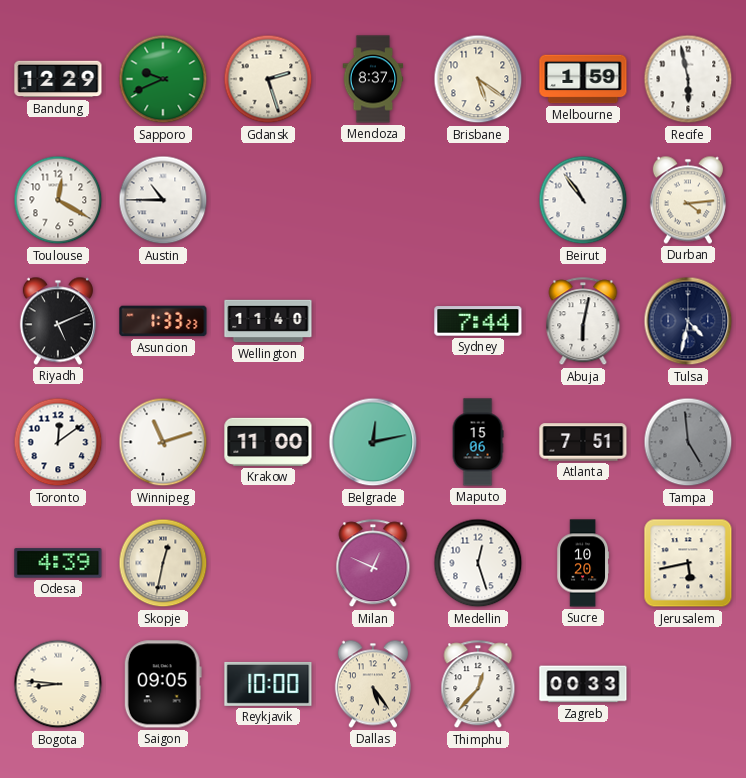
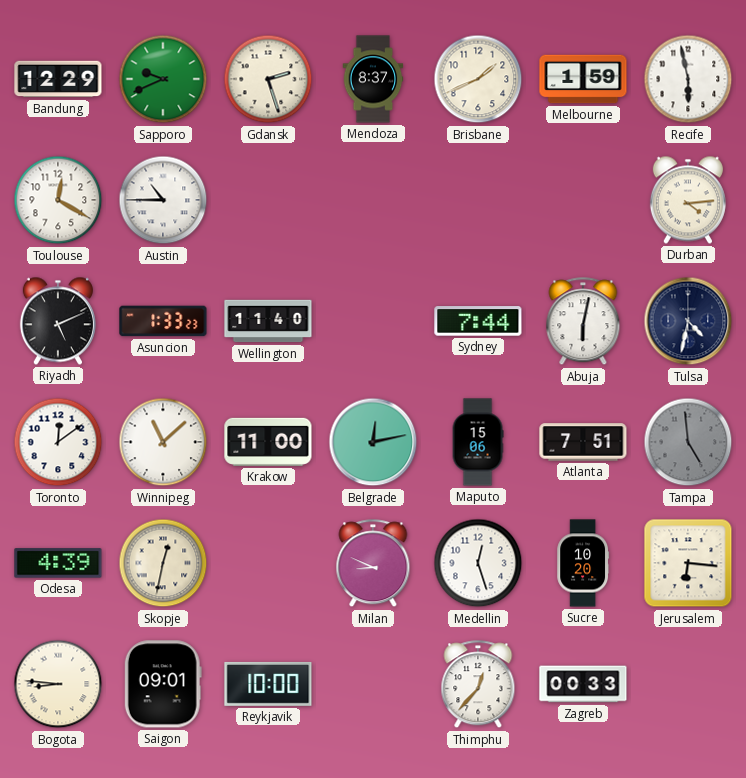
Brisbane: 5:21 -> 1:41
Beirut: 10:54 -> none
Winnipeg: 11:12 -> 11:08
Milan: 12:49 -> 8:49
Jerusalem: 5:43 -> 6:16
Saigon: 09:05 -> 09:01
Dallas: 5:24 -> none
